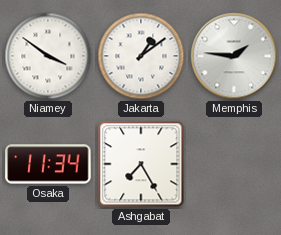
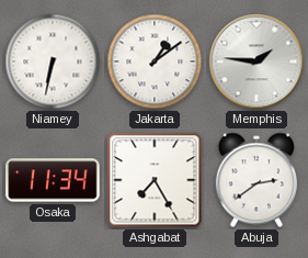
Niamey: 3:51 -> 6:32
Abuja: none -> 2:39
